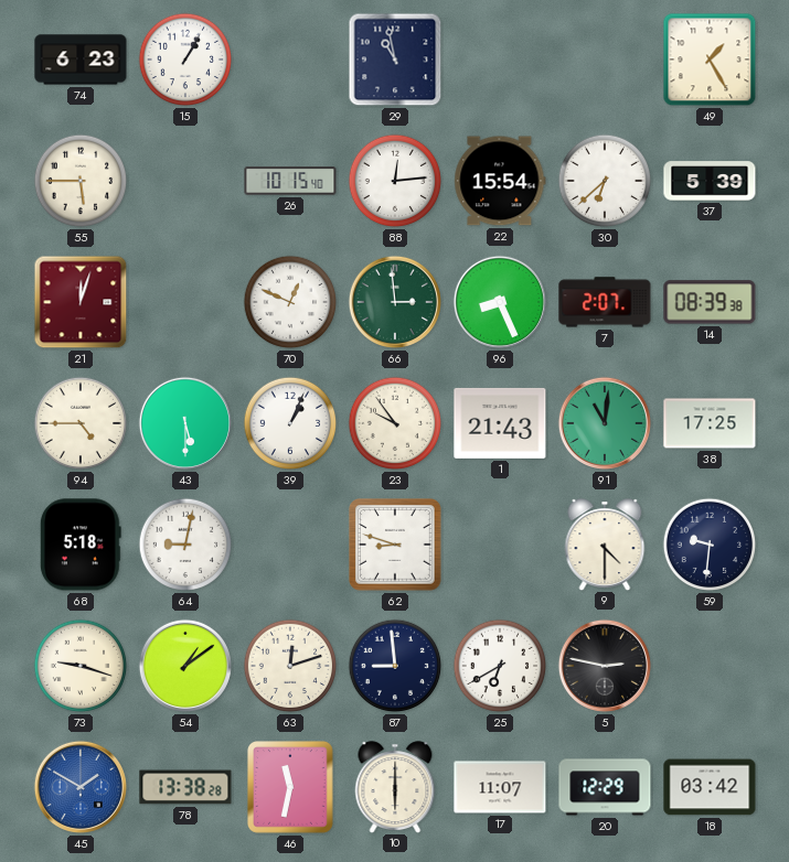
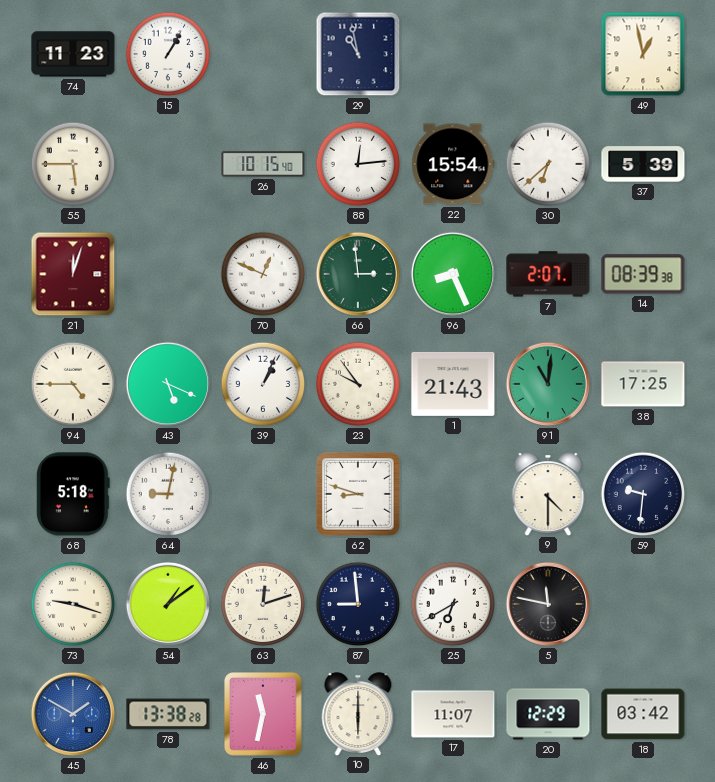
74: 6:23 -> 11:23
49: 1:25 -> 12:58
43: 5:30 -> 5:19
5: 2:47 -> 11:47
